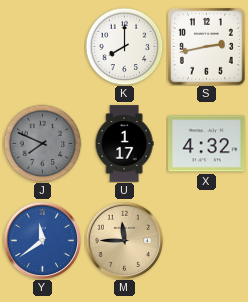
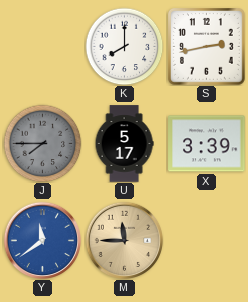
J: 7:49 -> 7:45
U: 1:17 -> 5:17
X: 4:32 -> 3:39
